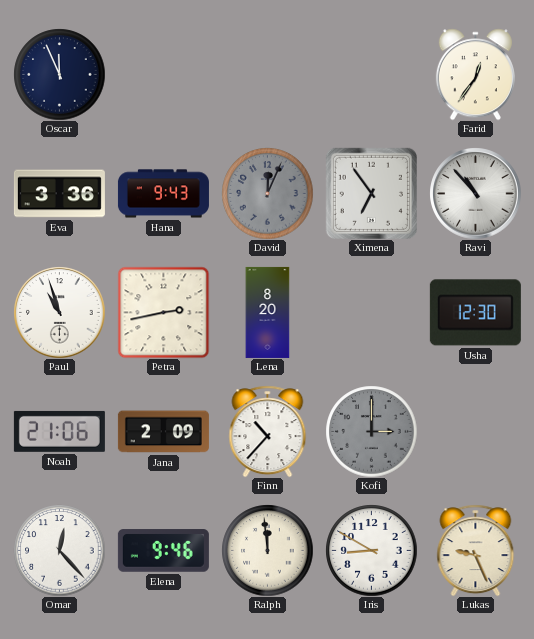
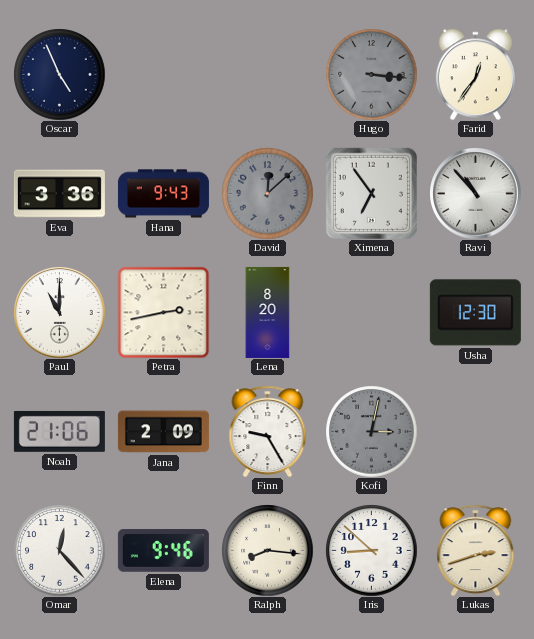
Oscar: 11:56 -> 4:56
Hugo: none -> 3:16
David: 12:04 -> 12:08
Paul: 10:57 -> 11:00
Finn: 10:37 -> 9:25
Kofi: 3:00 -> 3:02
Ralph: 11:59 -> 8:16
Iris: 8:50 -> 8:52
Lukas: 9:26 -> 2:42
